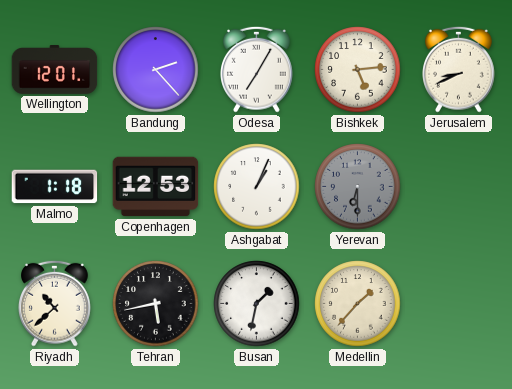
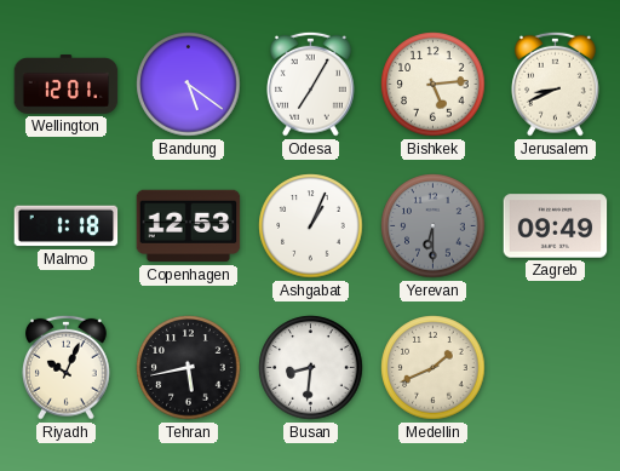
Bandung: 2:23 -> 5:21
Zagreb: none -> 09:49
Riyadh: 10:38 -> 10:04
Busan: 1:32 -> 8:31
Medellin: 1:37 -> 1:41
